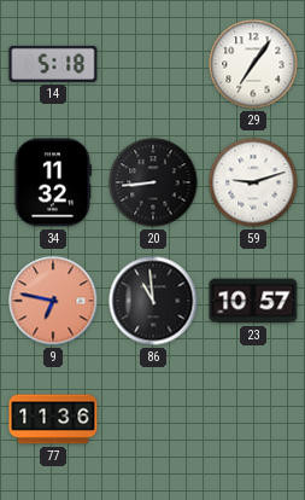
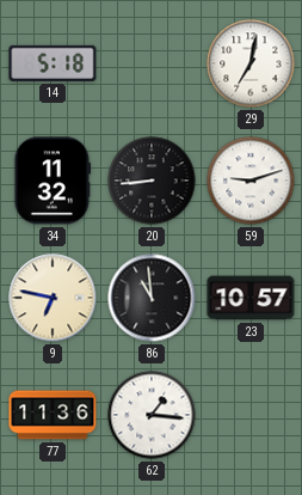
29: 7:06 -> 7:02
9 dial: salmon -> cream
62: none -> 1:16
